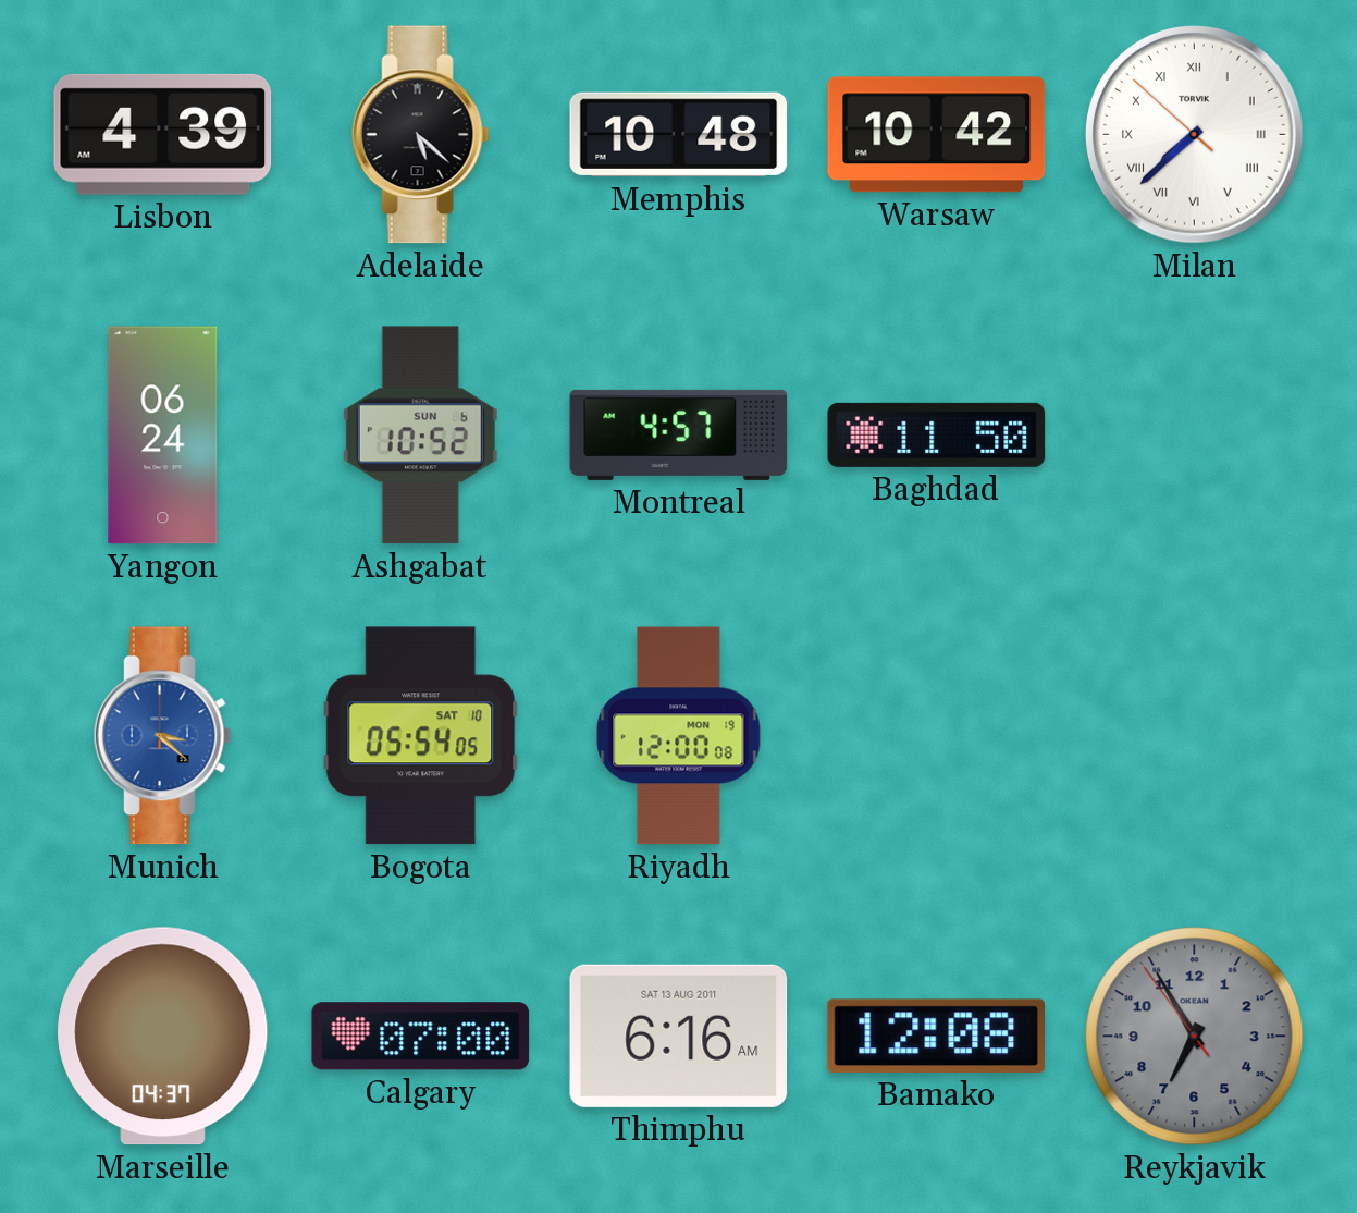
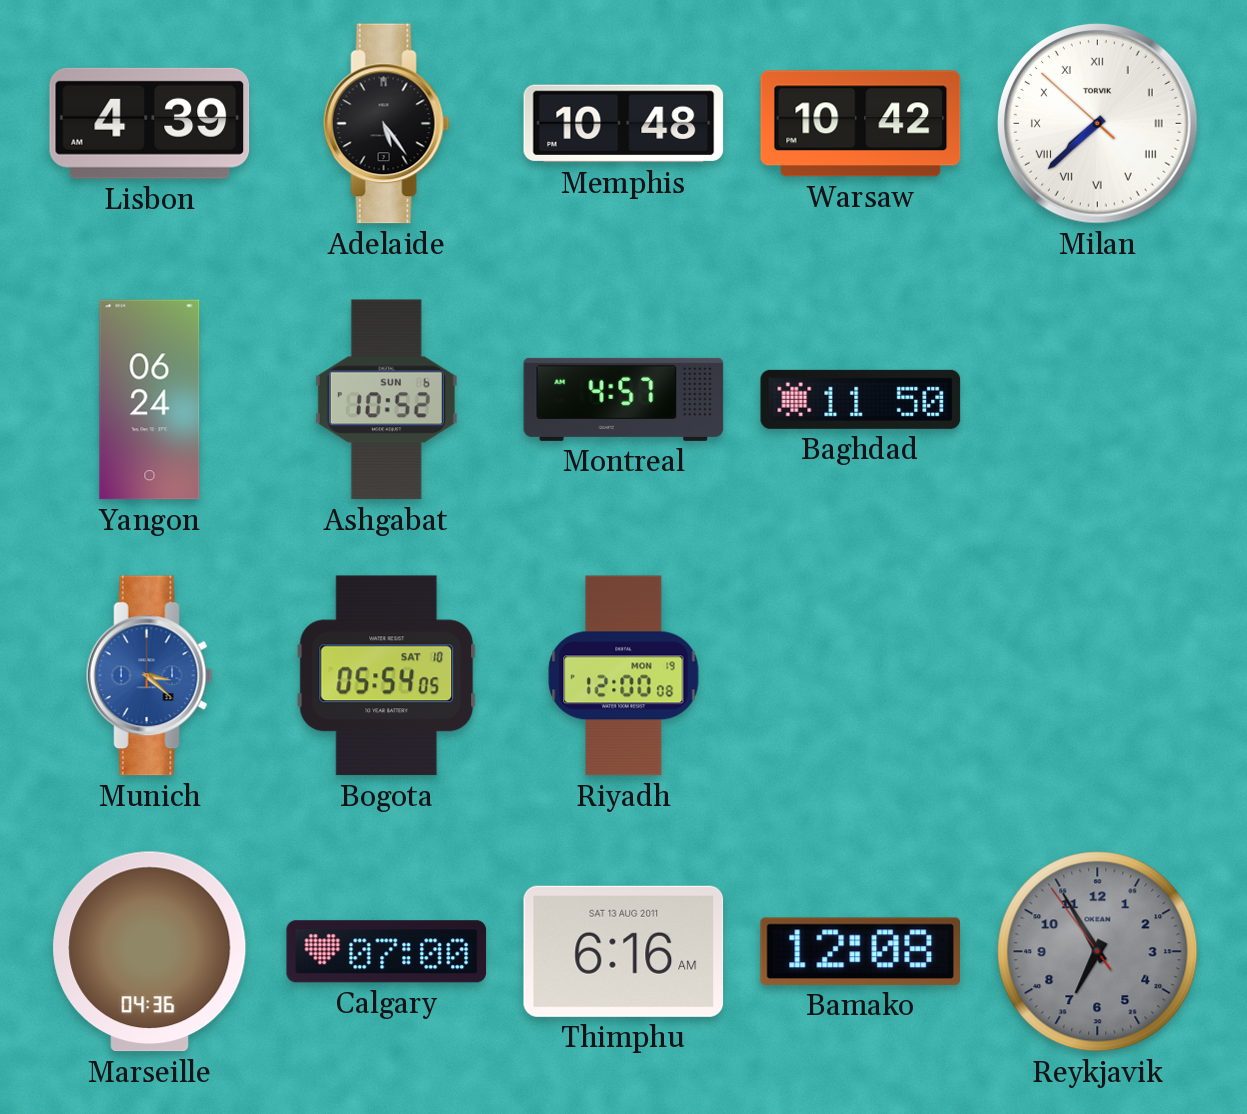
Adelaide: 5:22 -> 5:24
Marseille: 04:37 -> 04:36
